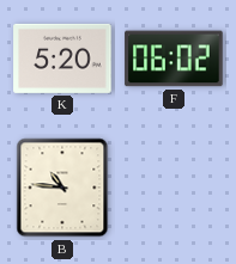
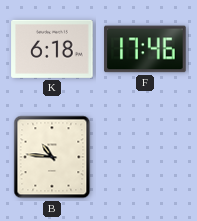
K: 5:20 -> 6:18
F: 06:02 -> 17:46
